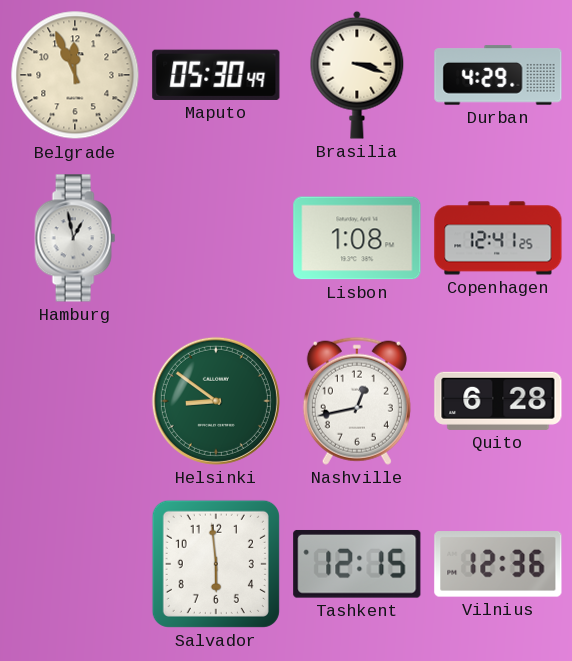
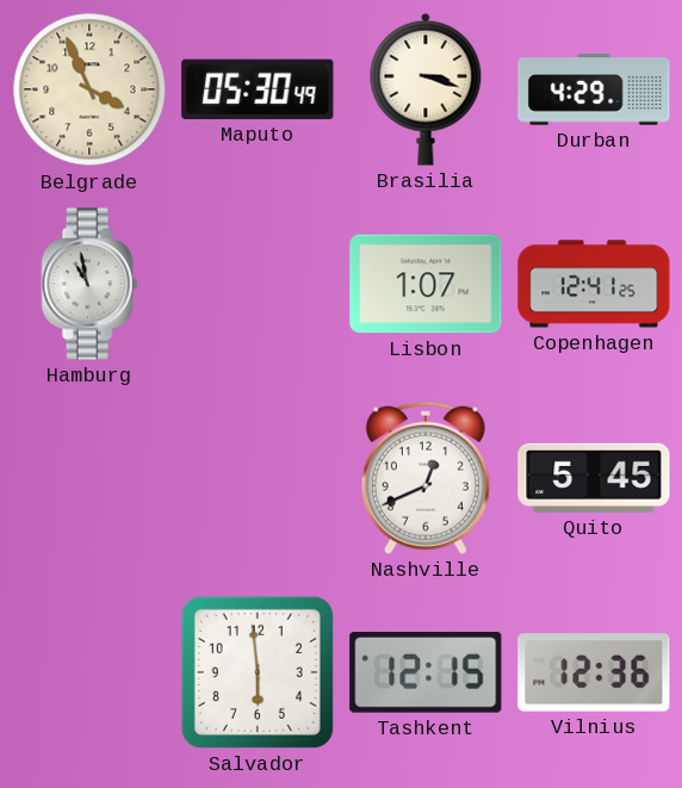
Belgrade: 11:56 -> 3:56
Hamburg: 12:58 -> 10:58
Lisbon: 1:08 -> 1:07
Helsinki: 8:51 -> none
Nashville: 12:43 -> 12:41
Quito: 6:28 -> 5:45
